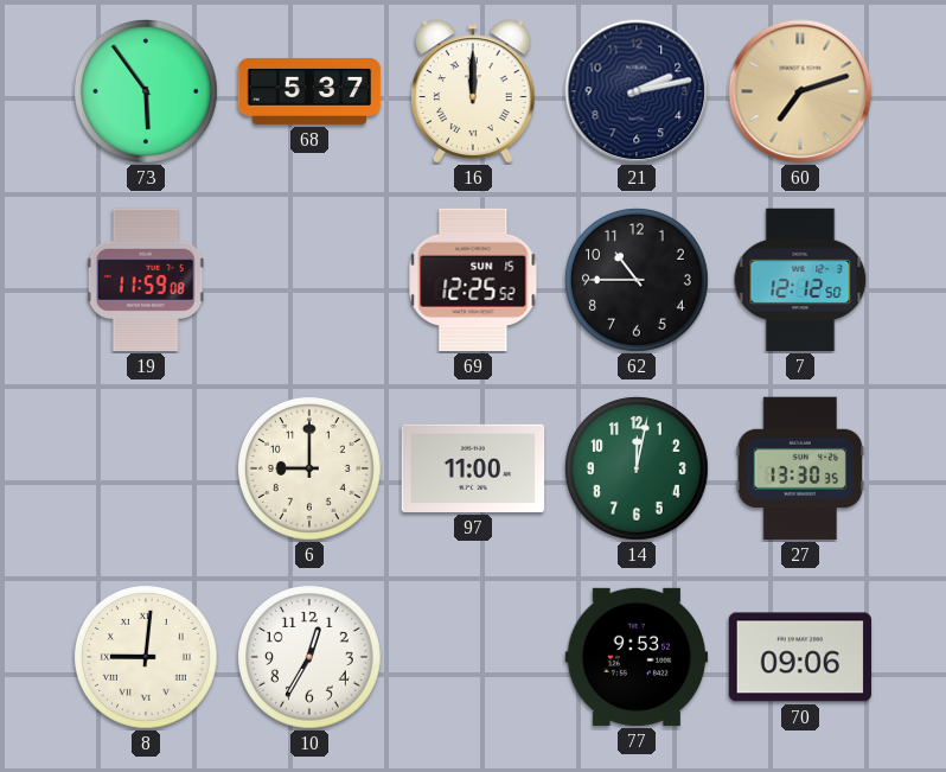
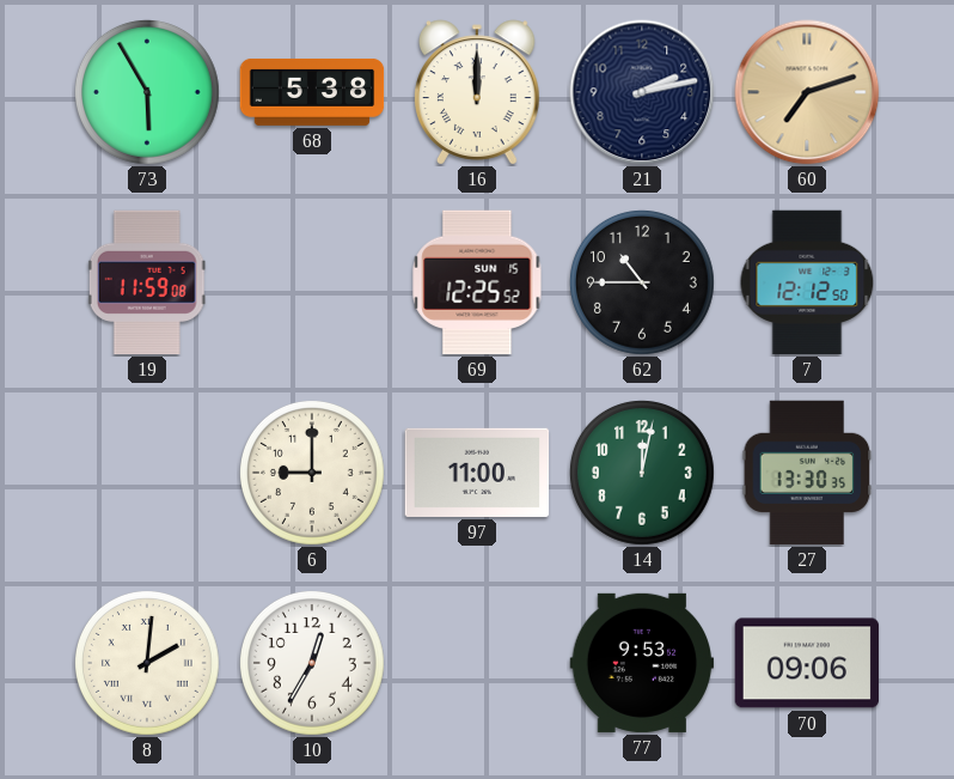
73: 5:54 -> 5:55
68: 5:37 -> 5:38
8: 9:01 -> 2:01
